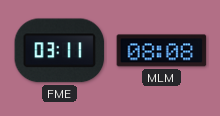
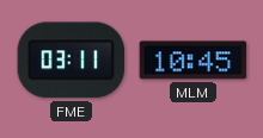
MLM: 08:08 -> 10:45
